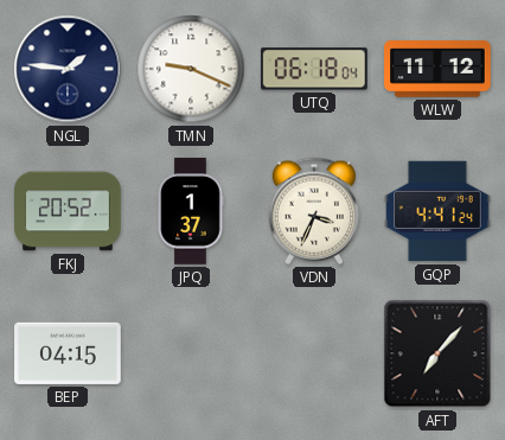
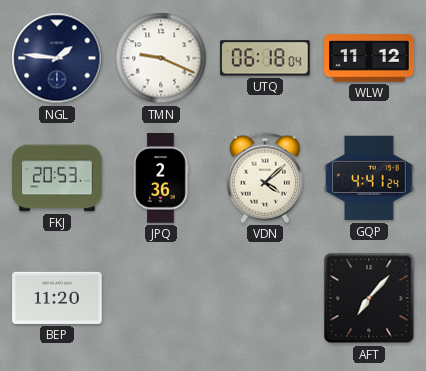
FKJ: 20:52 -> 20:53
JPQ: 1:37 -> 2:36
VDN: 3:34 -> 4:08
BEP: 04:15 -> 11:20
